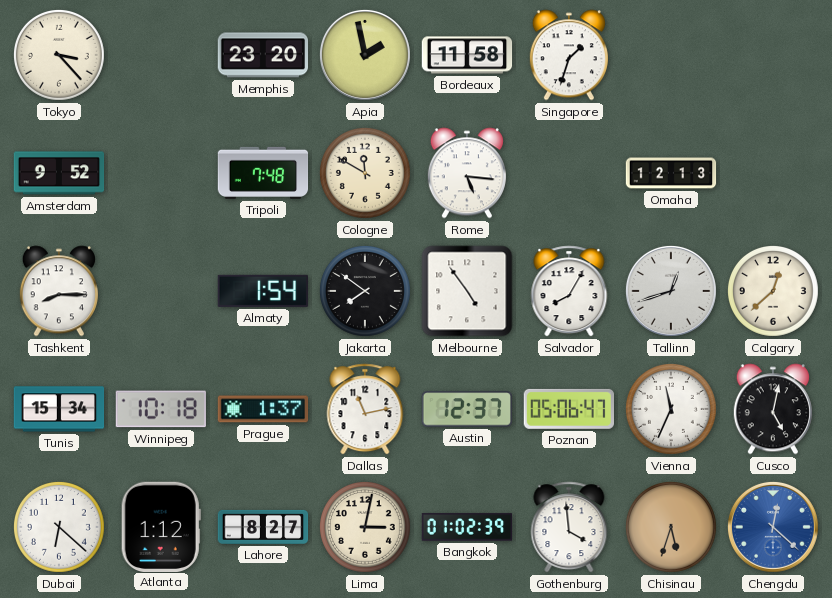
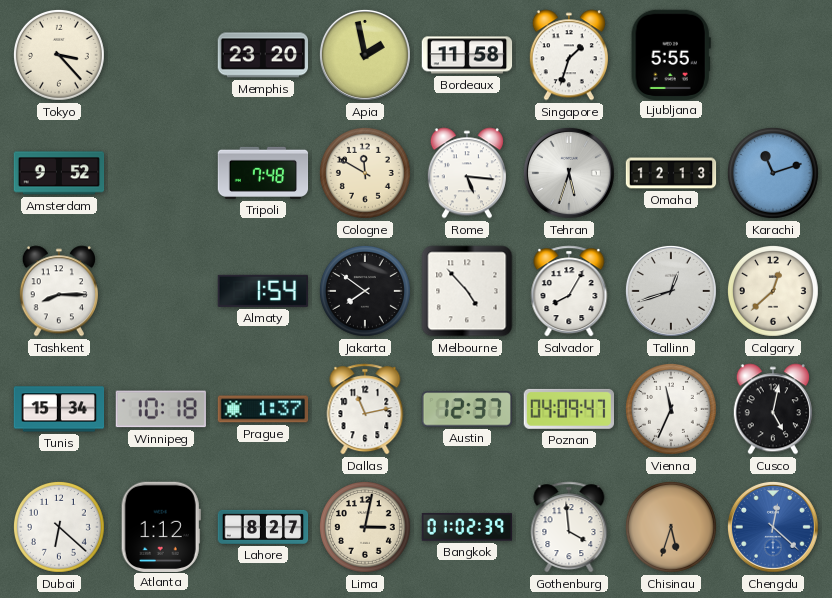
Ljubljana: none -> 5:55
Tehran: none -> 5:33
Karachi: none -> 11:12
Melbourne: 4:54 -> 4:53
Poznan: 05:06 -> 04:09
